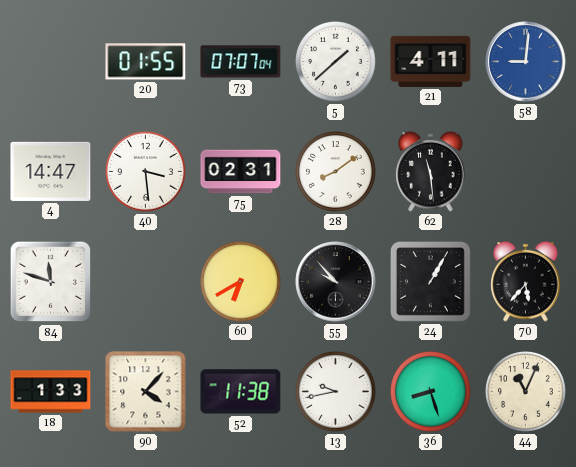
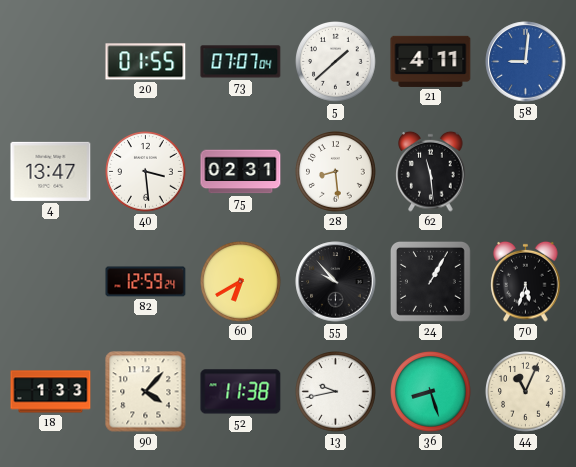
4: 14:47 -> 13:47
28: 8:09 -> 8:29
84: 11:48 -> none
82: none -> 12:59
70: 5:37 -> 5:33
